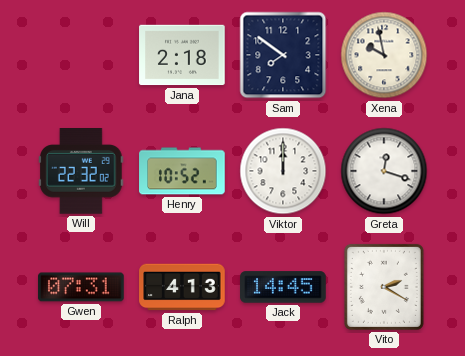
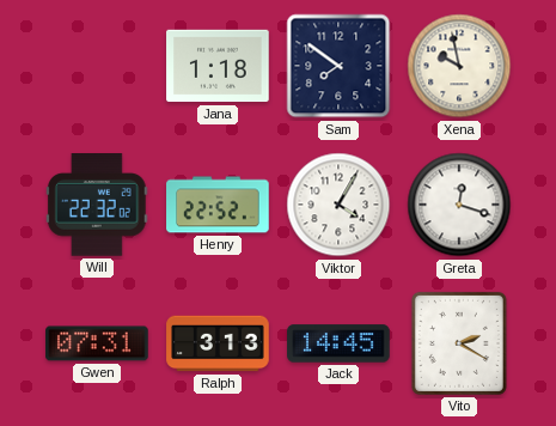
Jana: 2:18 -> 1:18
Henry: 10:52 -> 22:52
Viktor: 12:00 -> 4:05
Ralph: 4:13 -> 3:13
